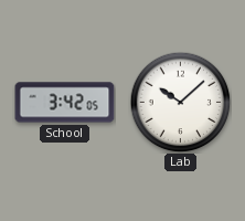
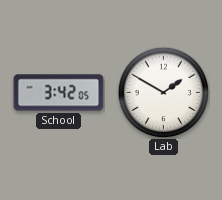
Lab: 10:08 -> 1:50
